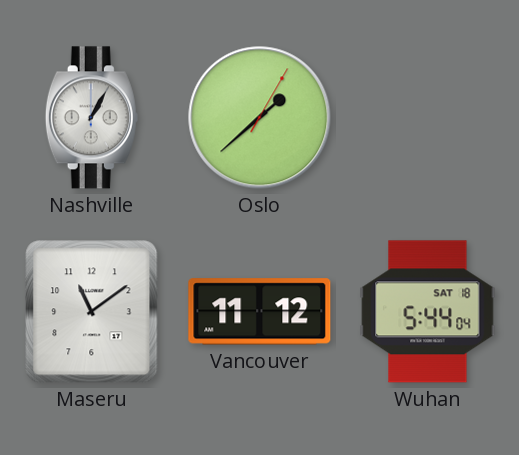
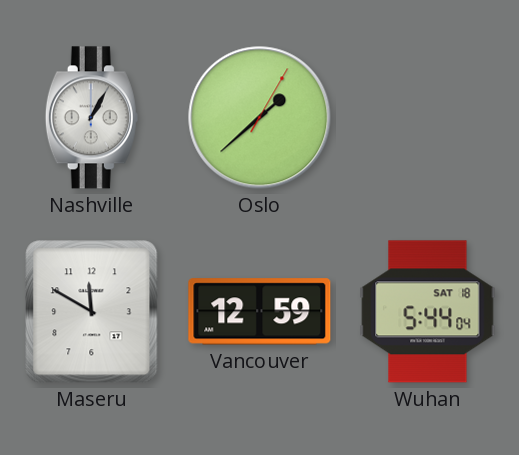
Maseru: 11:09 -> 11:50
Vancouver: 11:12 -> 12:59
